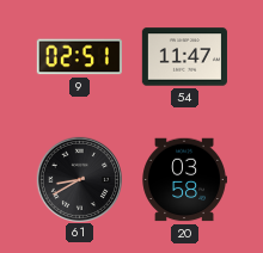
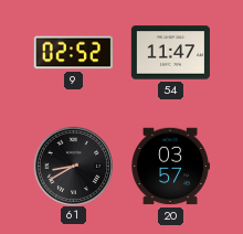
9: 02:51 -> 02:52
20: 03:58 -> 03:57
